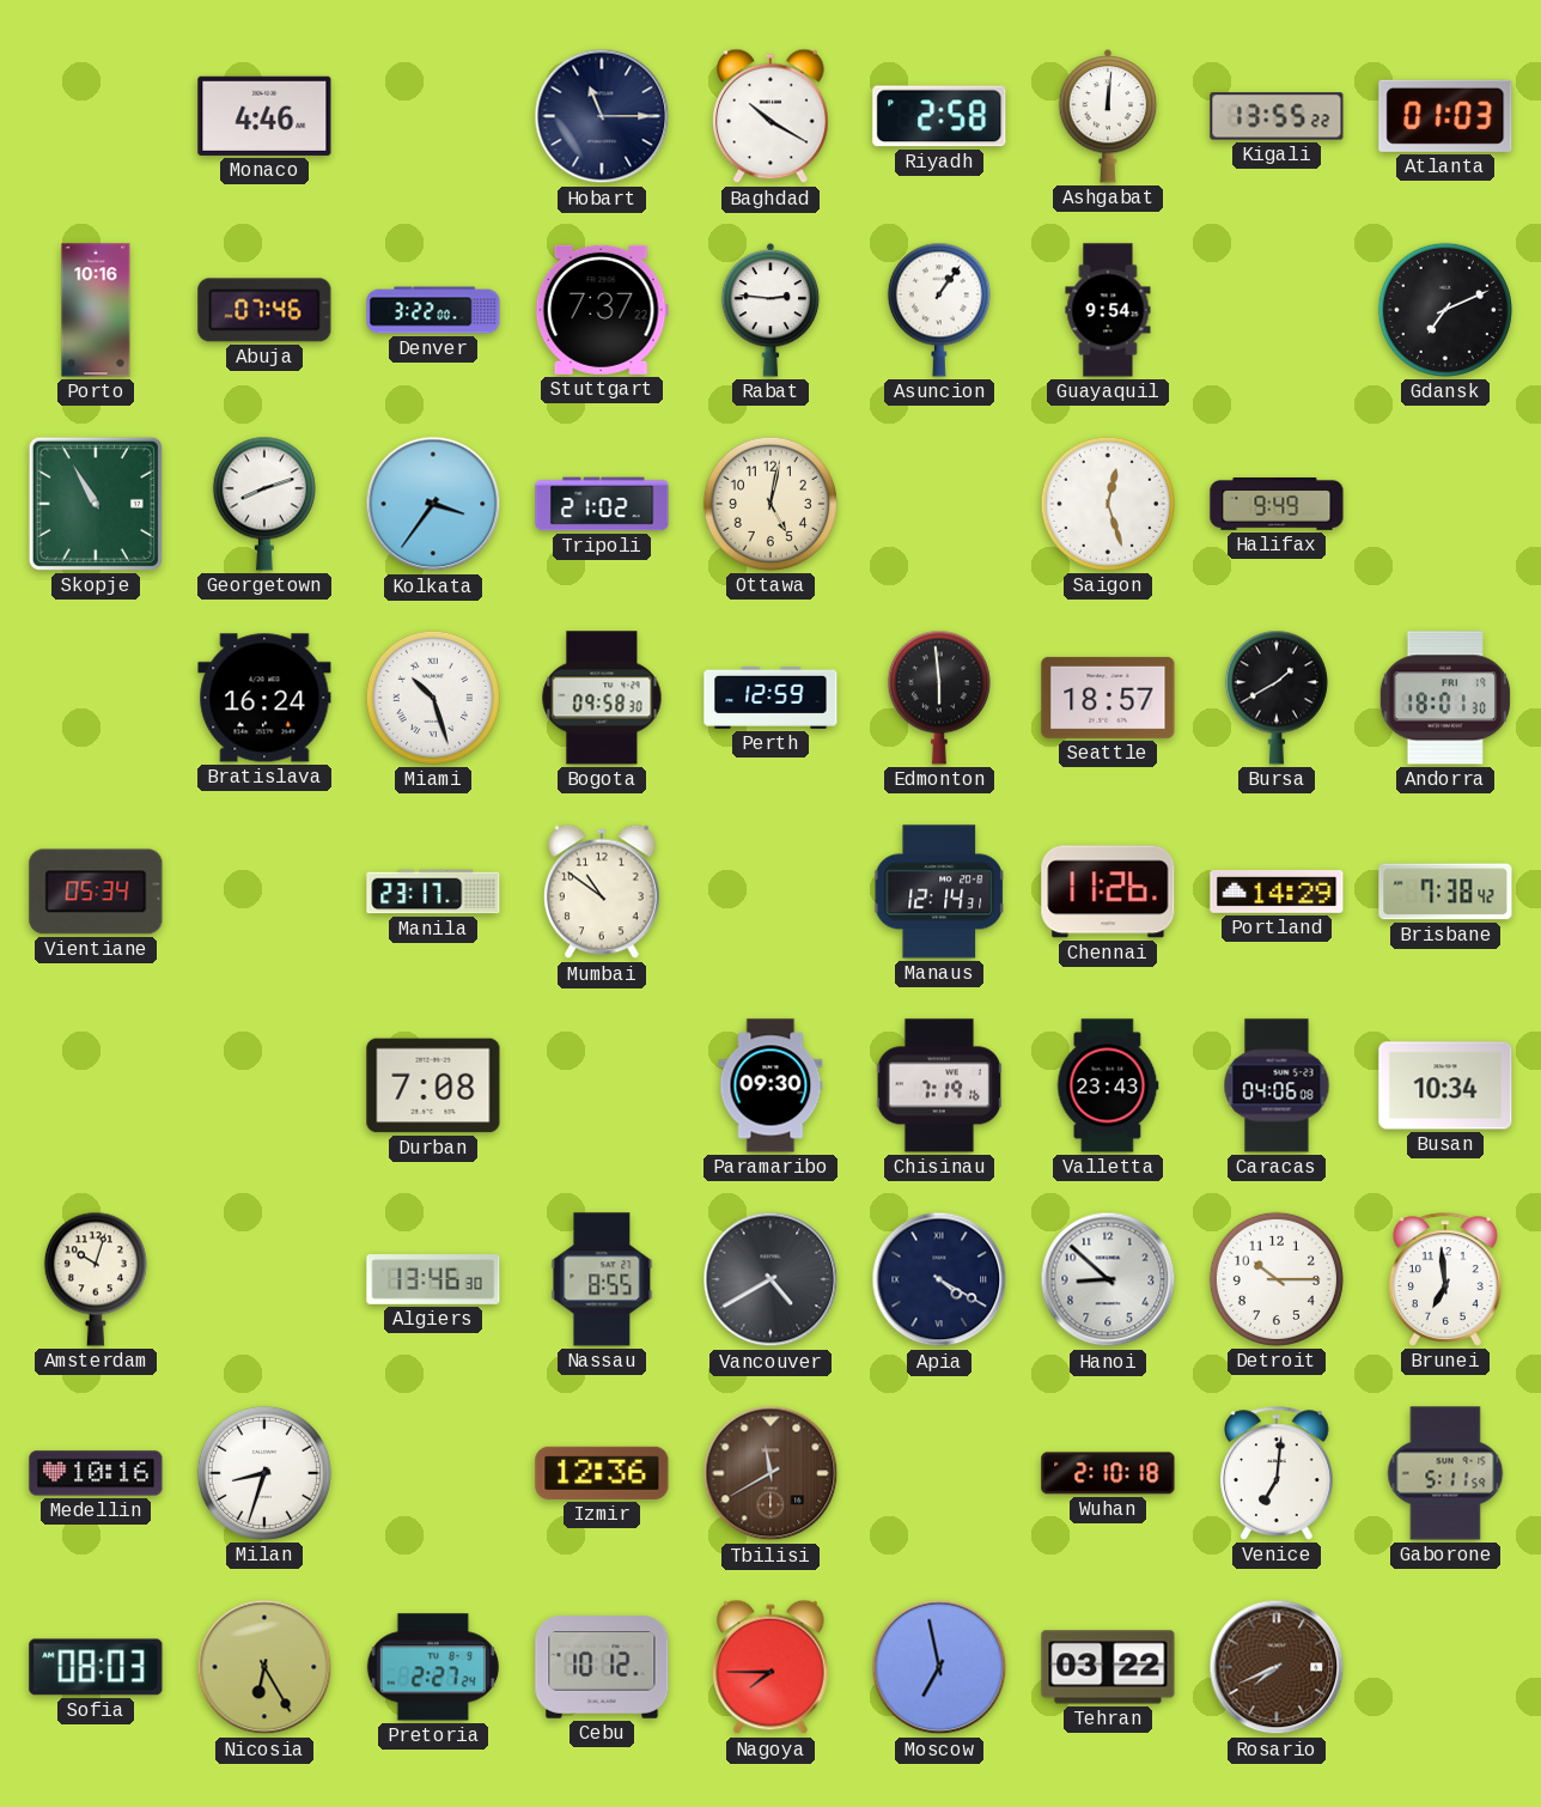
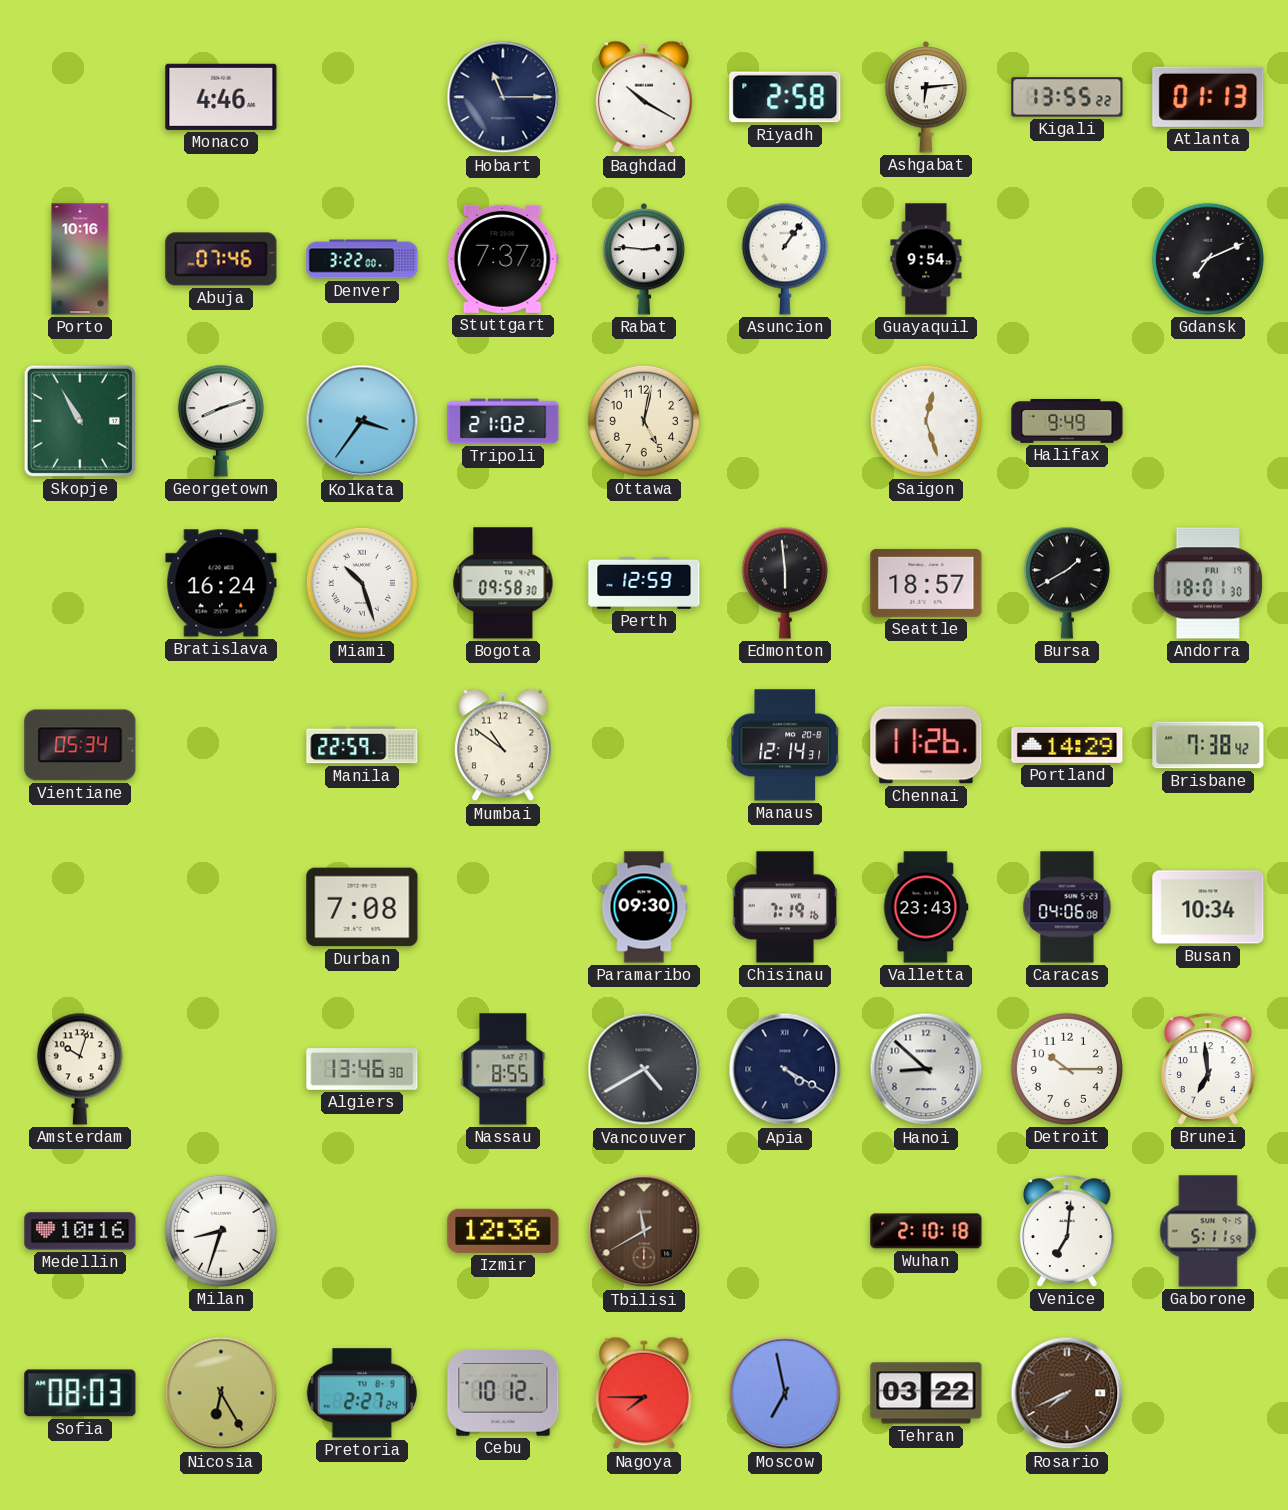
Ashgabat: 12:01 -> 6:14
Atlanta: 01:03 -> 01:13
Manila: 23:17 -> 22:59
